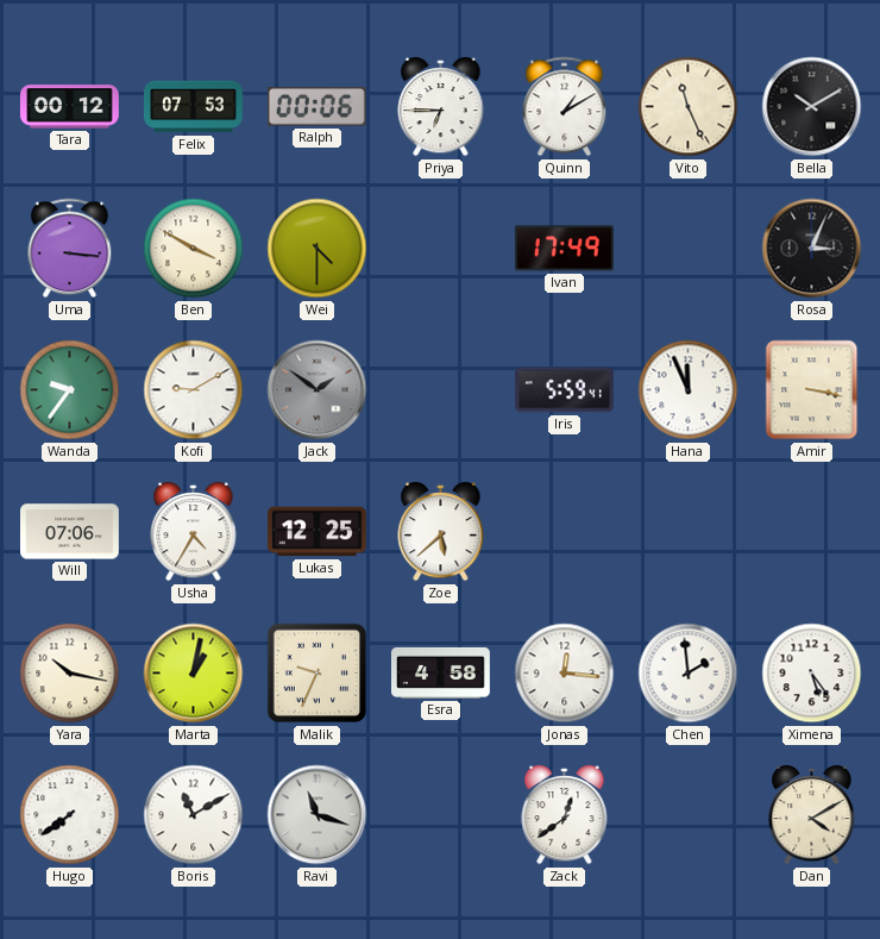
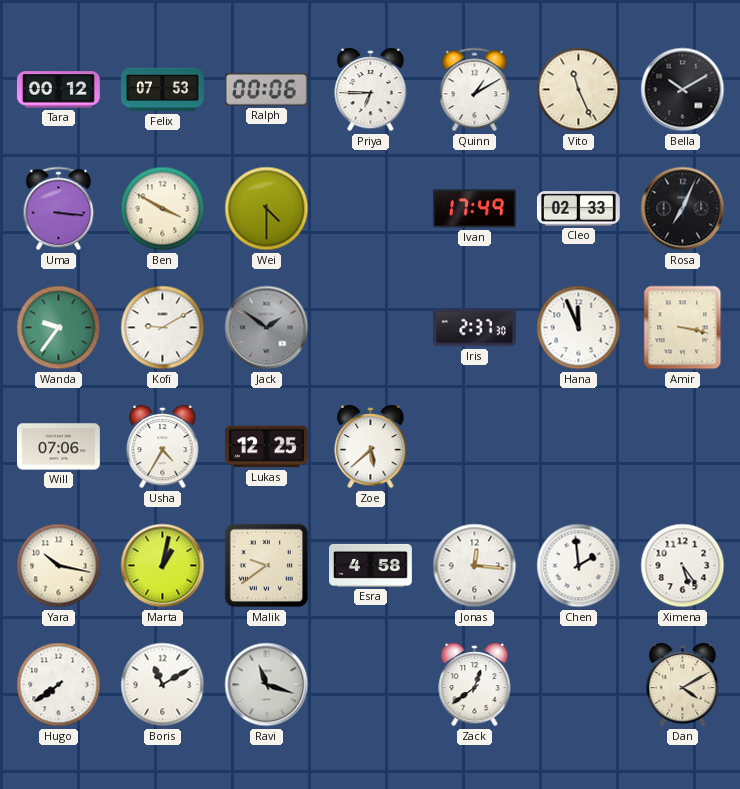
Cleo: none -> 02:33
Rosa: 3:04 -> 7:04
Iris: 5:59 -> 2:37
Malik: 9:34 -> 9:39
